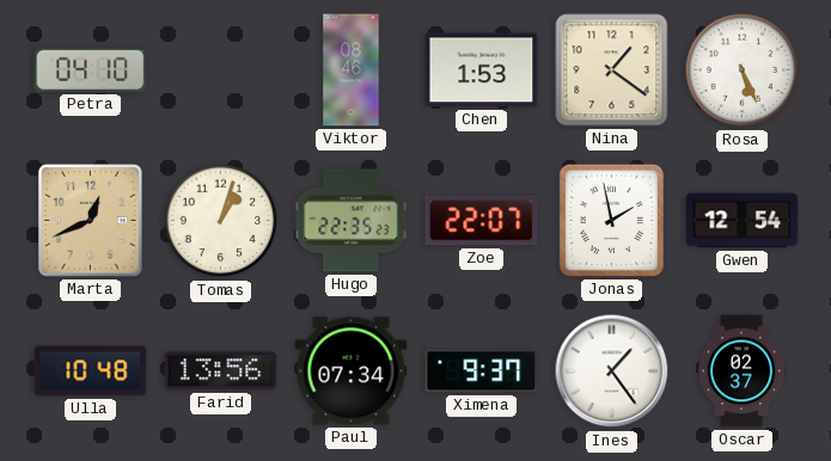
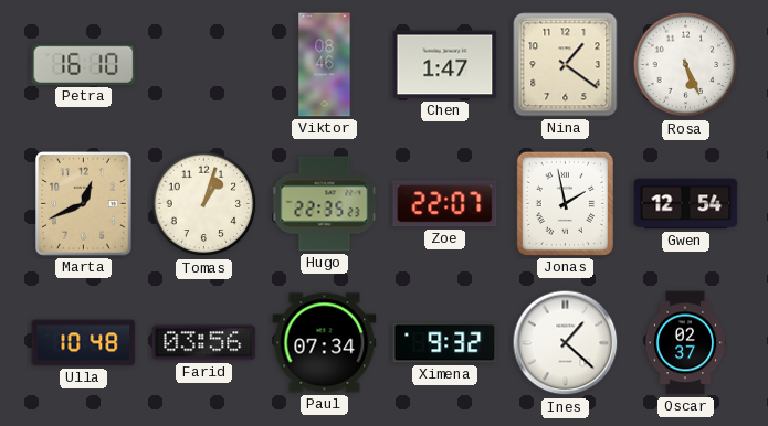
Petra: 04:10 -> 16:10
Chen: 1:53 -> 1:47
Farid: 13:56 -> 03:56
Ximena: 9:37 -> 9:32
Ines: 1:24 -> 1:22
